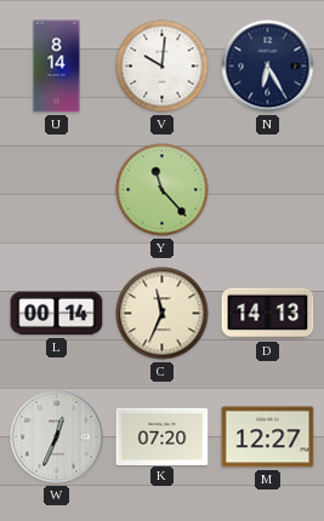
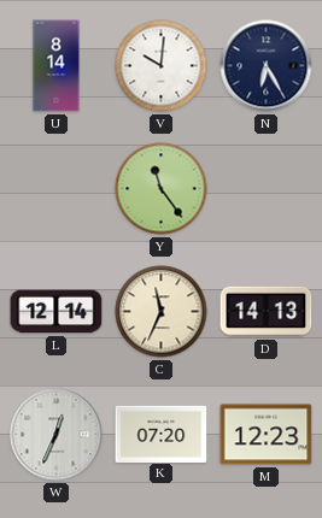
Y: 11:23 -> 11:24
L: 00:14 -> 12:14
M: 12:27 -> 12:23
